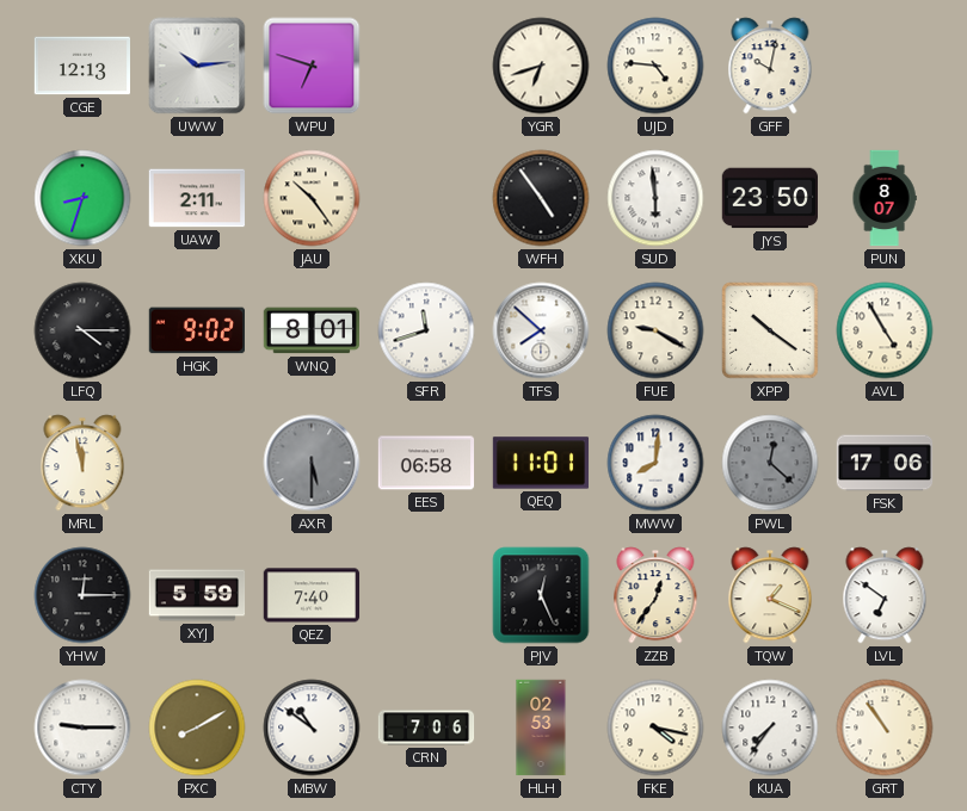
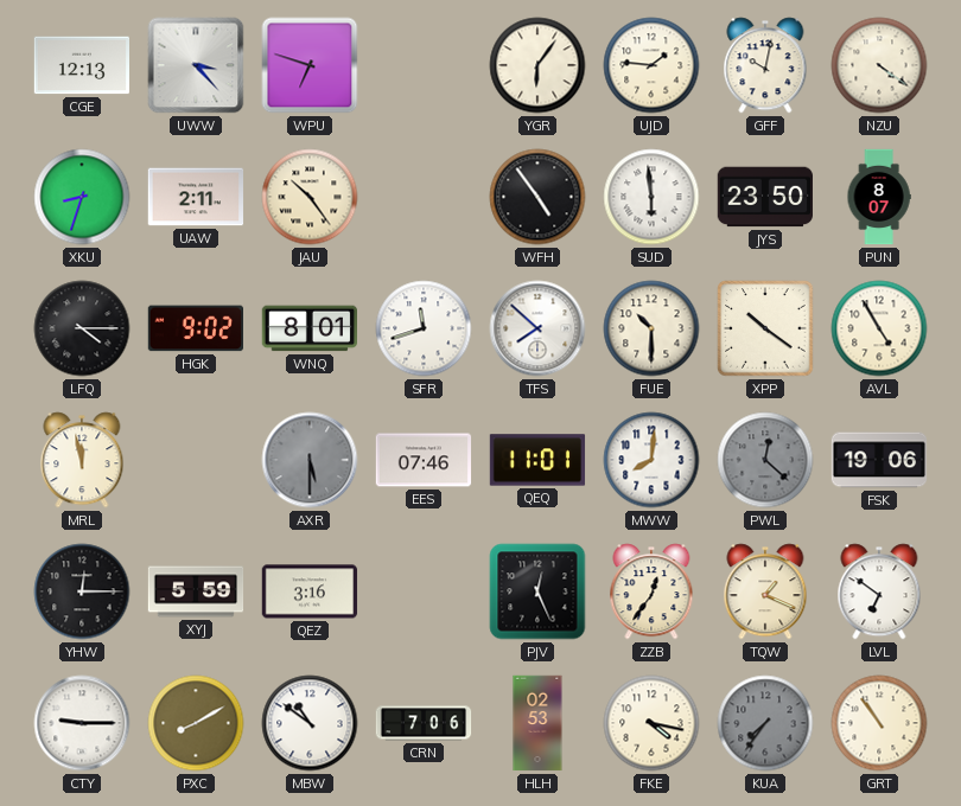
UWW: 10:14 -> 3:23
YGR: 6:42 -> 6:06
UJD: 4:46 -> 1:46
NZU: none -> 4:21
FUE: 9:20 -> 10:30
EES: 06:58 -> 07:46
FSK: 17:06 -> 19:06
QEZ: 7:40 -> 3:16
KUA dial: white -> grey
